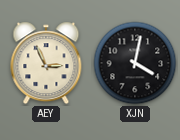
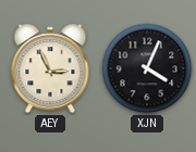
XJN: 4:02 -> 4:04
